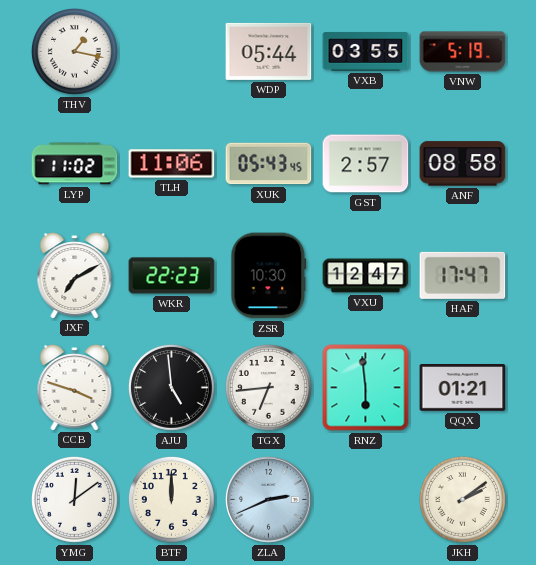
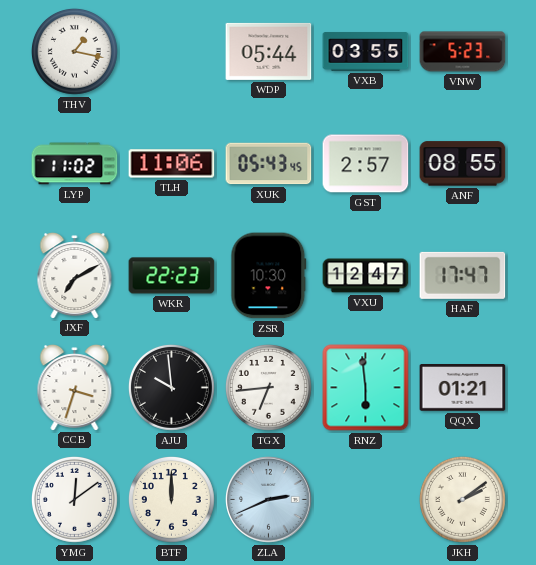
VNW: 5:19 -> 5:23
ANF: 08:58 -> 08:55
CCB: 3:48 -> 3:33
AJU: 4:59 -> 9:59
